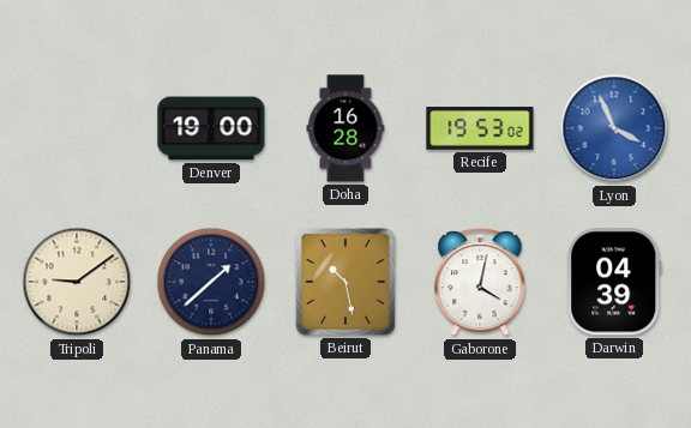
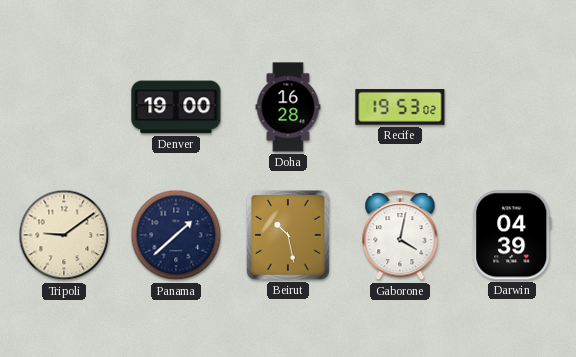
Lyon: 3:56 -> none
